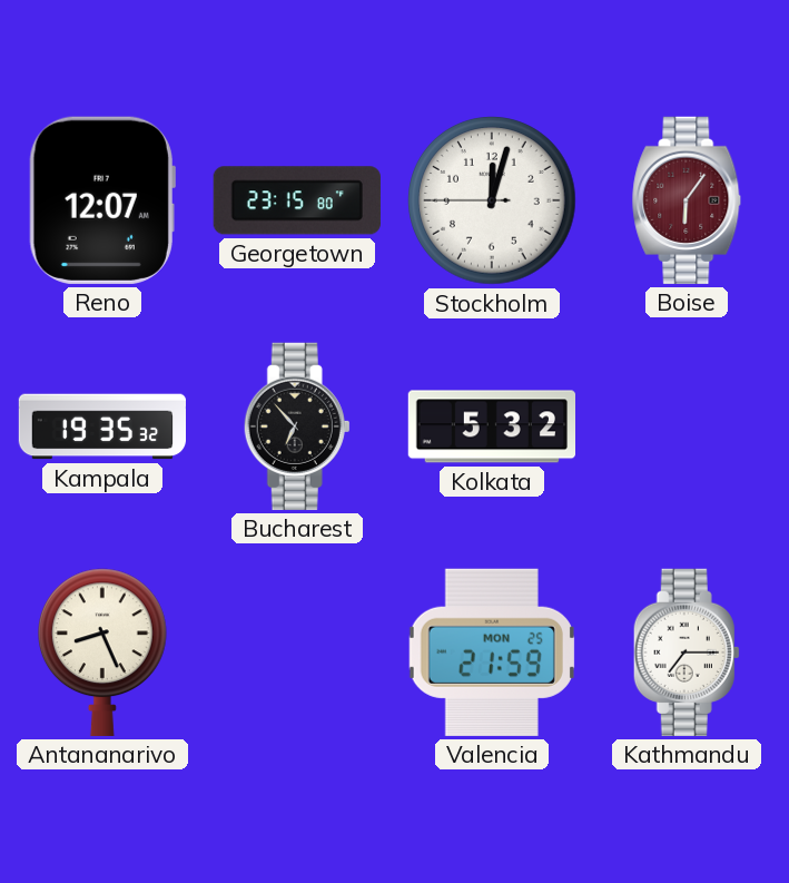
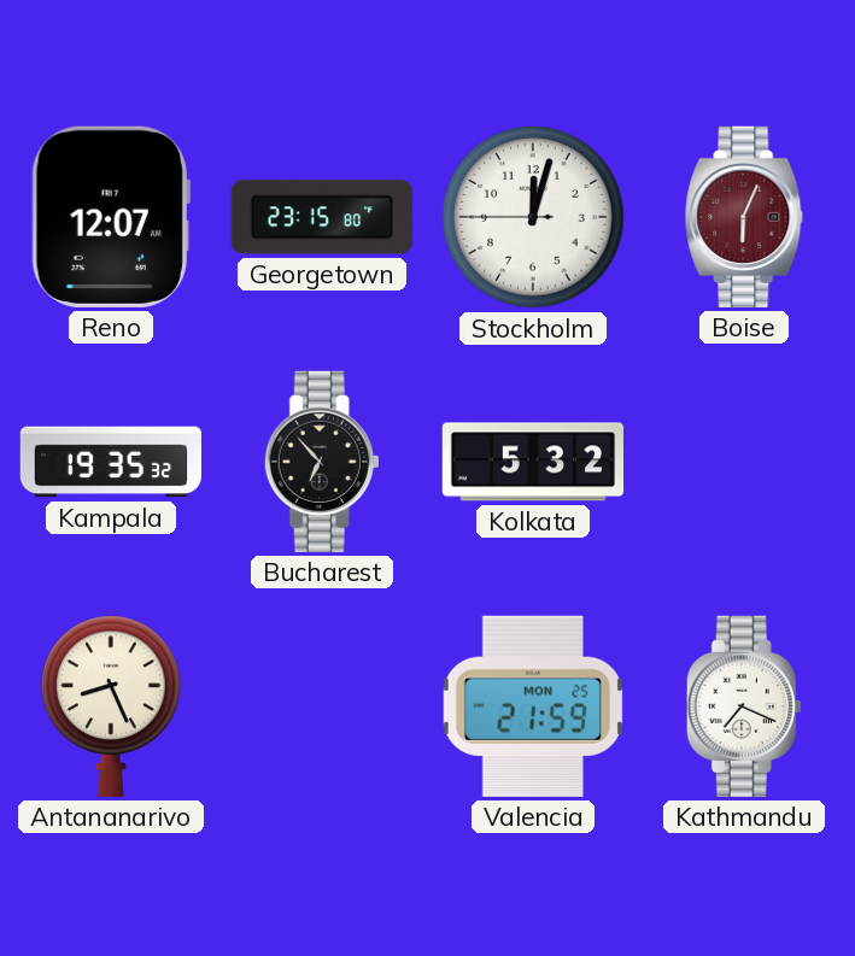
Boise: 6:06 -> 6:04
Kathmandu: 7:15 -> 7:19
